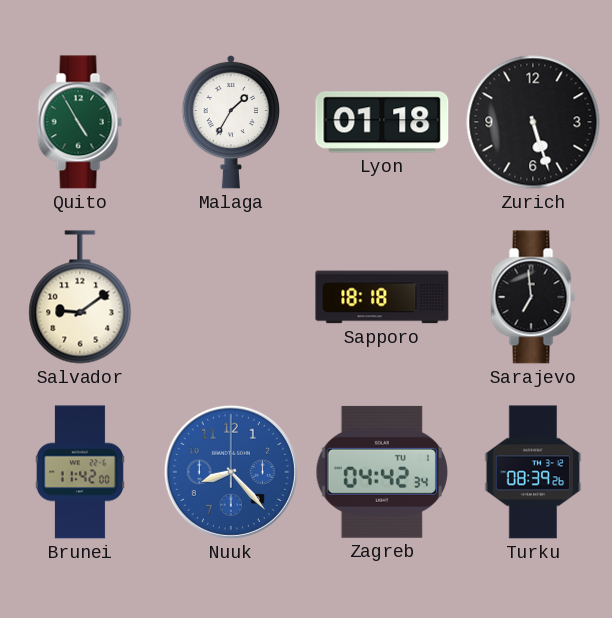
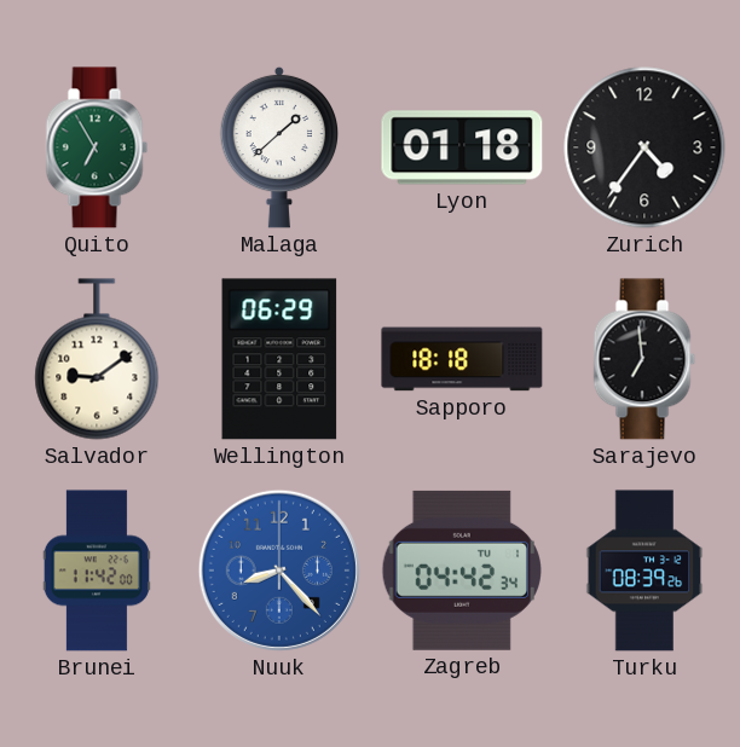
Quito: 4:55 -> 6:55
Malaga: 1:35 -> 1:38
Zurich: 5:27 -> 4:36
Wellington: none -> 06:29
